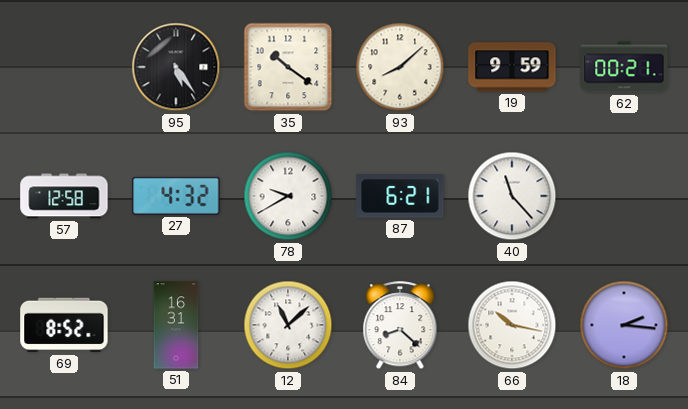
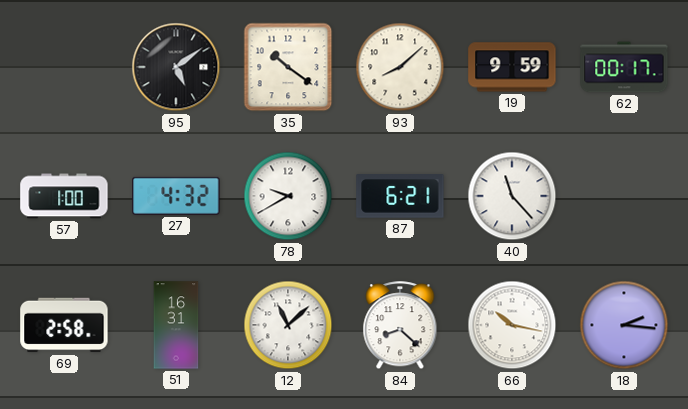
95: 5:24 -> 5:09
62: 00:21 -> 00:17
57: 12:58 -> 1:00
69: 8:52 -> 2:58
